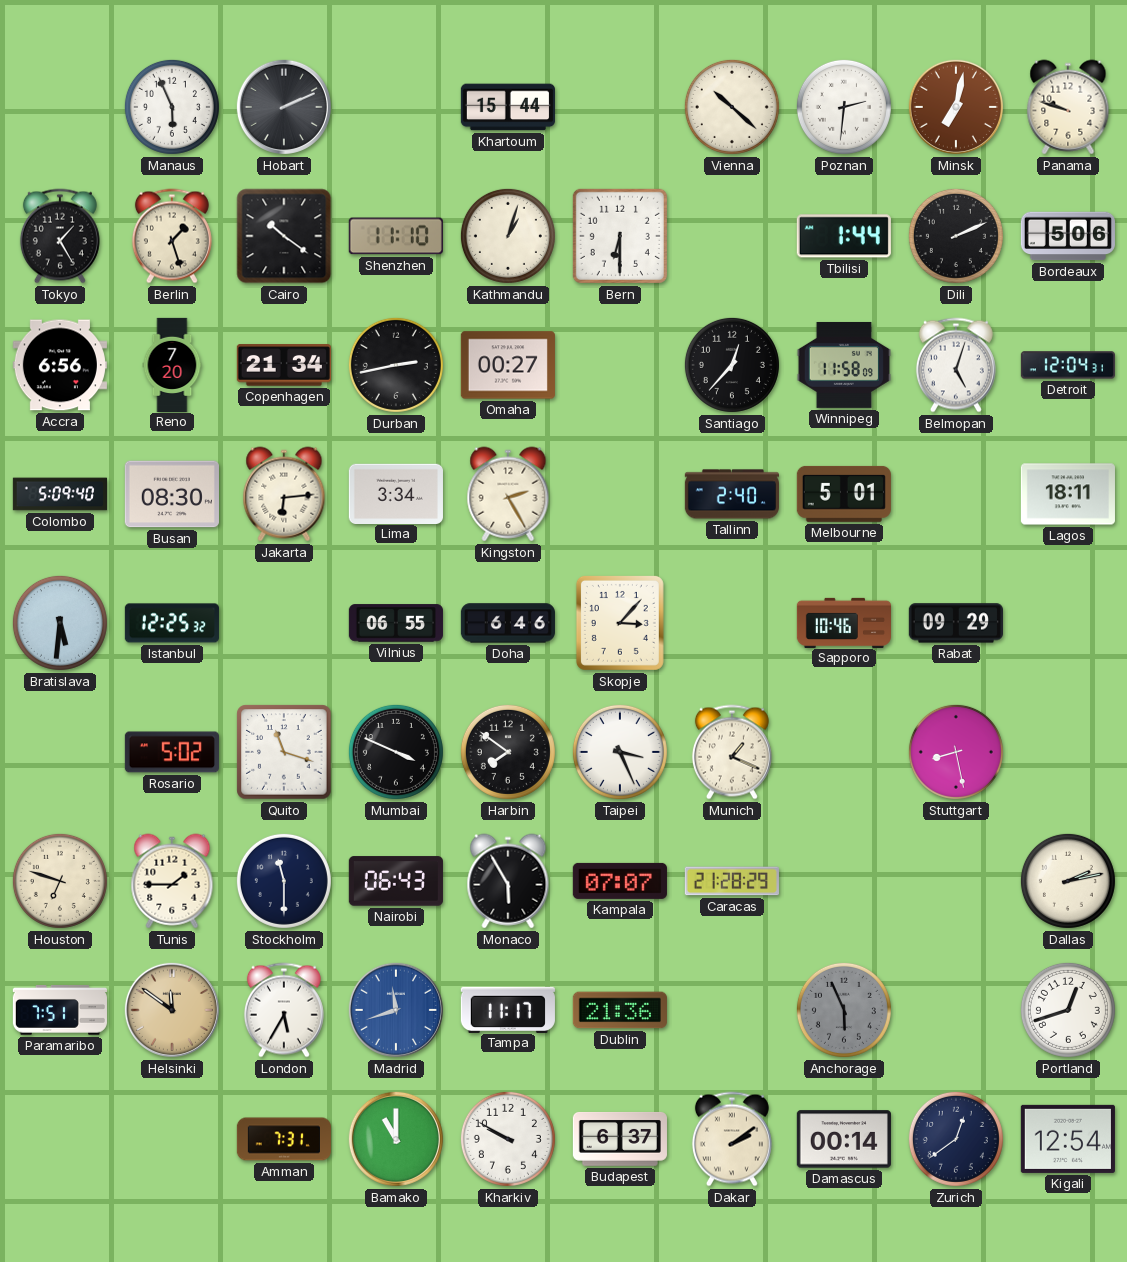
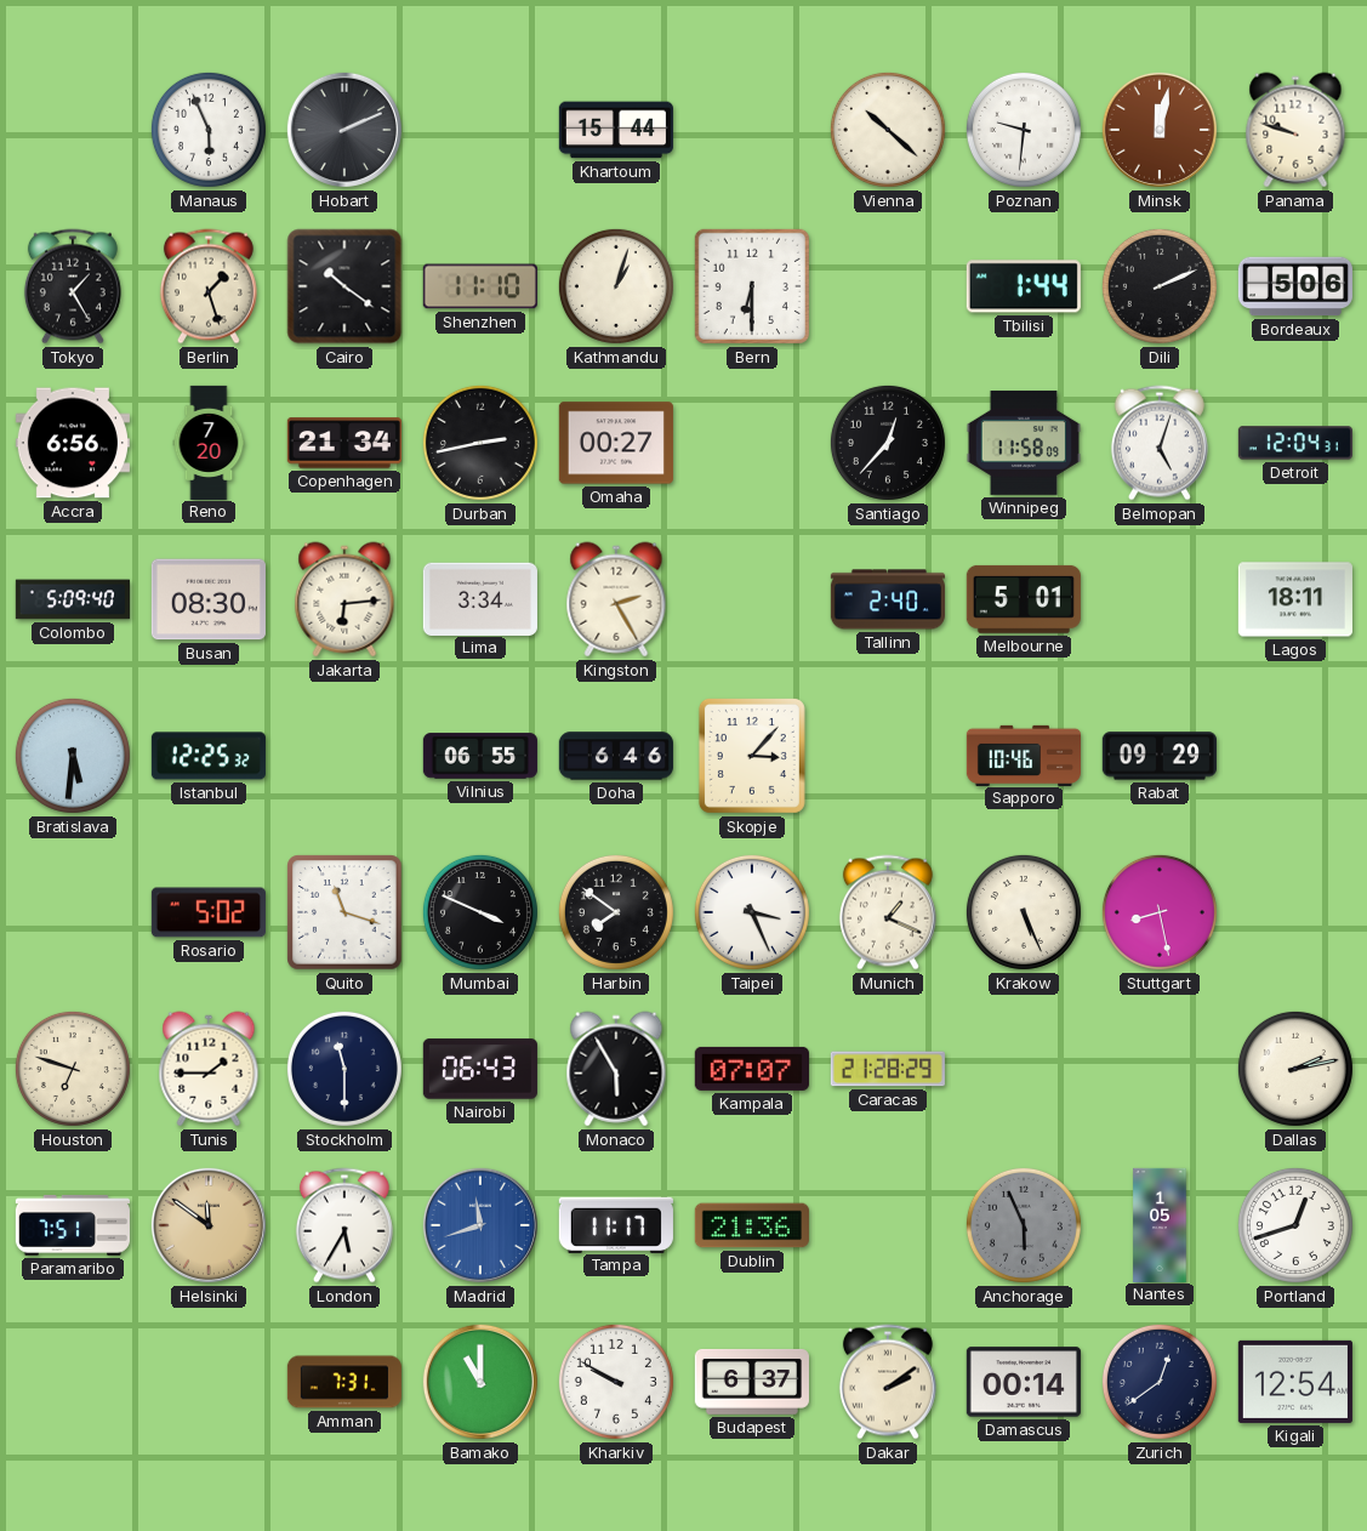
Poznan: 2:31 -> 9:31
Minsk: 7:02 -> 12:02
Krakow: none -> 5:26
Nantes: none -> 1:05
